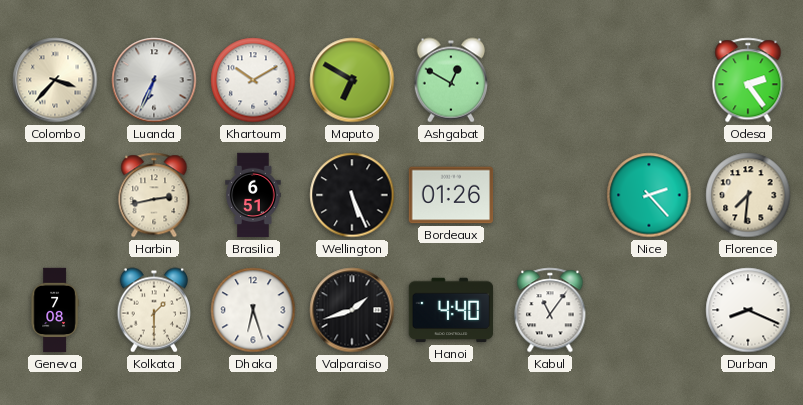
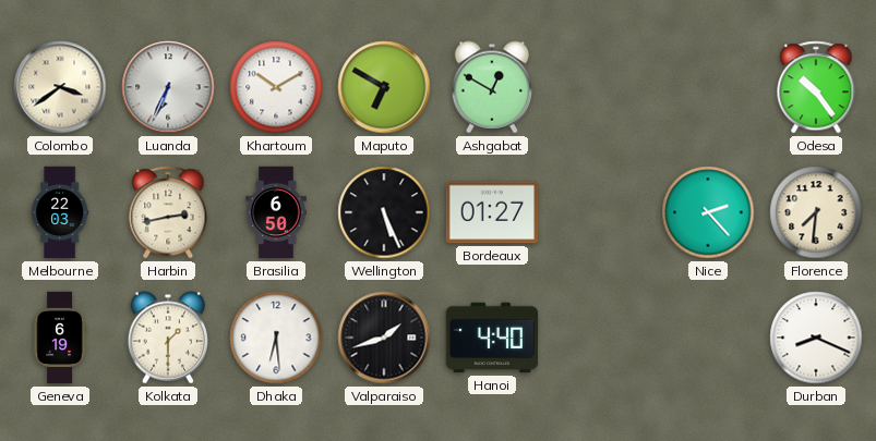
Colombo: 3:37 -> 3:39
Odesa: 2:24 -> 10:24
Melbourne: none -> 22:03
Brasilia: 6:51 -> 6:50
Bordeaux: 01:26 -> 01:27
Geneva: 7:08 -> 6:19
Dhaka: 6:27 -> 6:29
Kabul: 11:06 -> none
